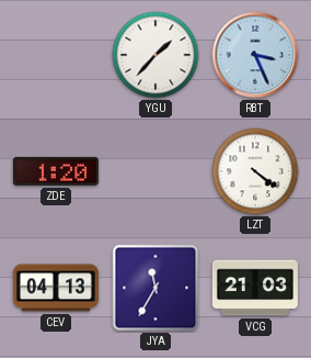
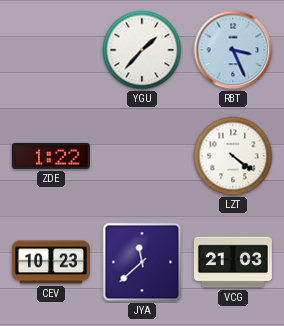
ZDE: 1:20 -> 1:22
CEV: 04:13 -> 10:23
JYA: 11:35 -> 11:38
